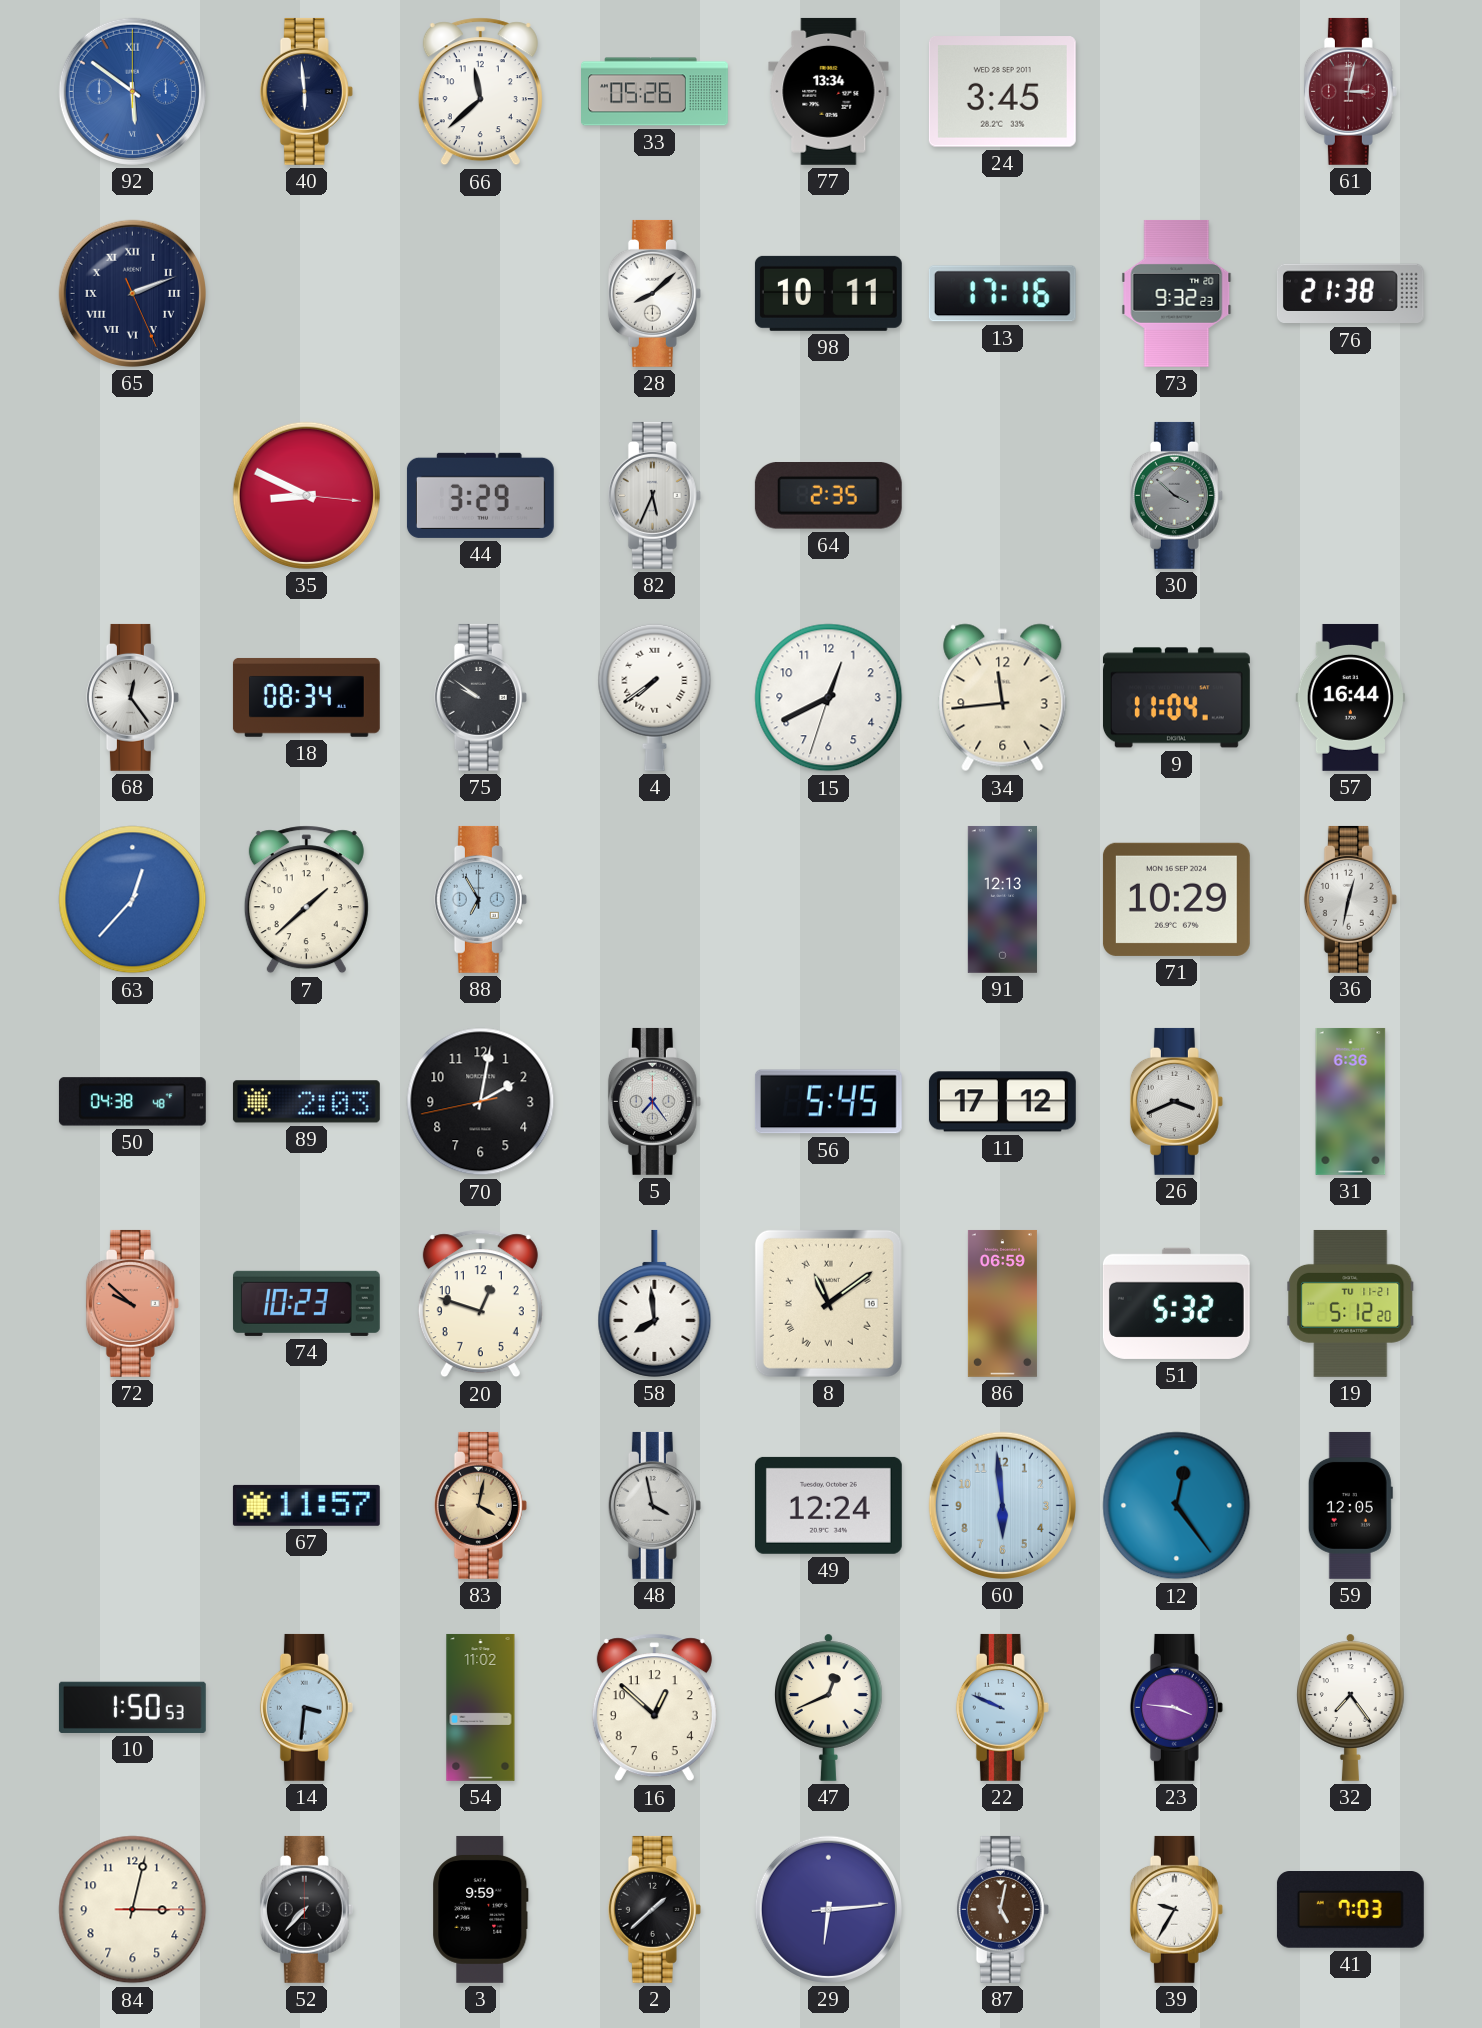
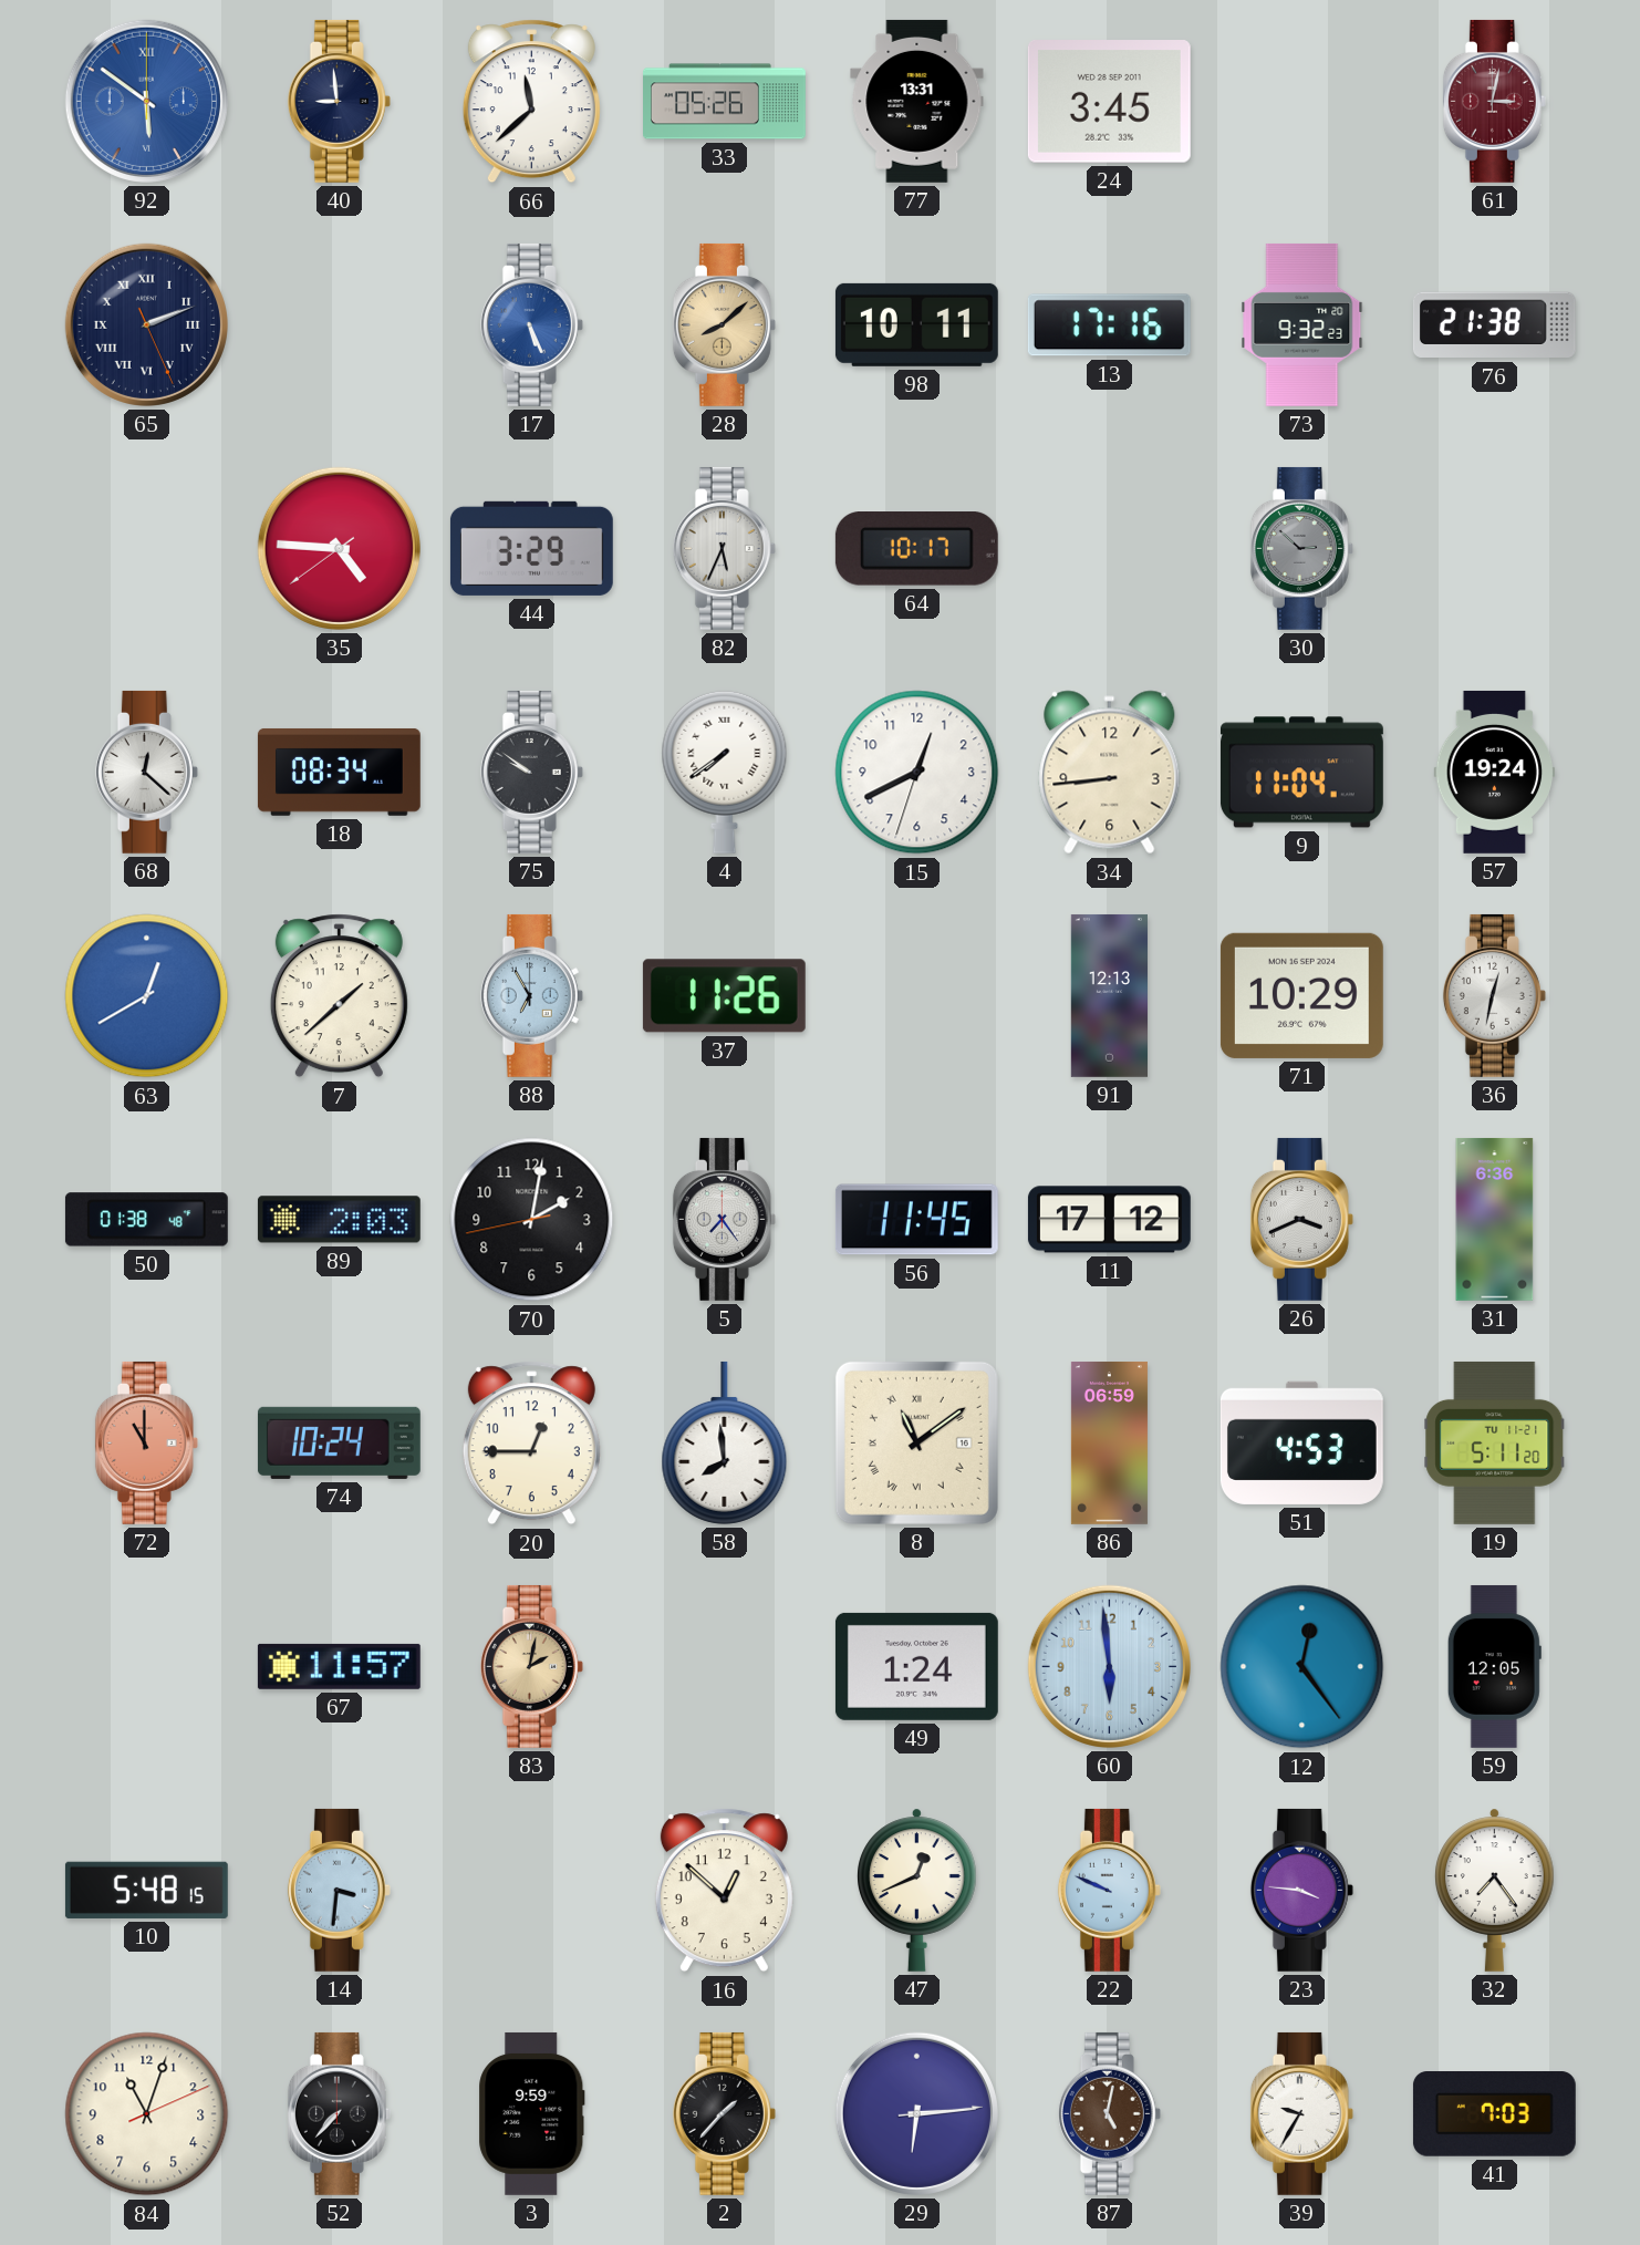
40: 5:59 -> 8:59
77: 13:34 -> 13:31
17: none -> 5:26
28 dial: white -> champagne
35: 8:49 -> 4:45
64: 2:35 -> 10:17
30: 3:52 -> 2:52
68: 12:24 -> 12:22
34: 11:44 -> 8:44
57: 16:44 -> 19:24
63: 12:37 -> 12:40
37: none -> 11:26
50: 04:38 -> 01:38
56: 5:45 -> 11:45
72: 9:52 -> 11:00
74: 10:23 -> 10:24
20: 12:48 -> 12:45
51: 5:32 -> 4:53
19: 5:12 -> 5:11
83: 4:02 -> 2:02
48: 3:58 -> none
49: 12:24 -> 1:24
10: 1:50 -> 5:48
54: 11:02 -> none
84: 3:02 -> 11:03
2: 1:38 -> 1:37
